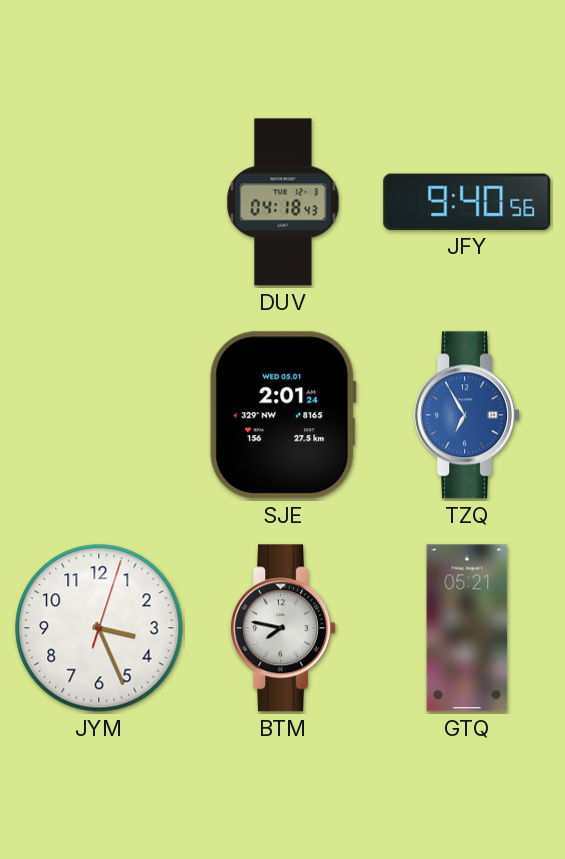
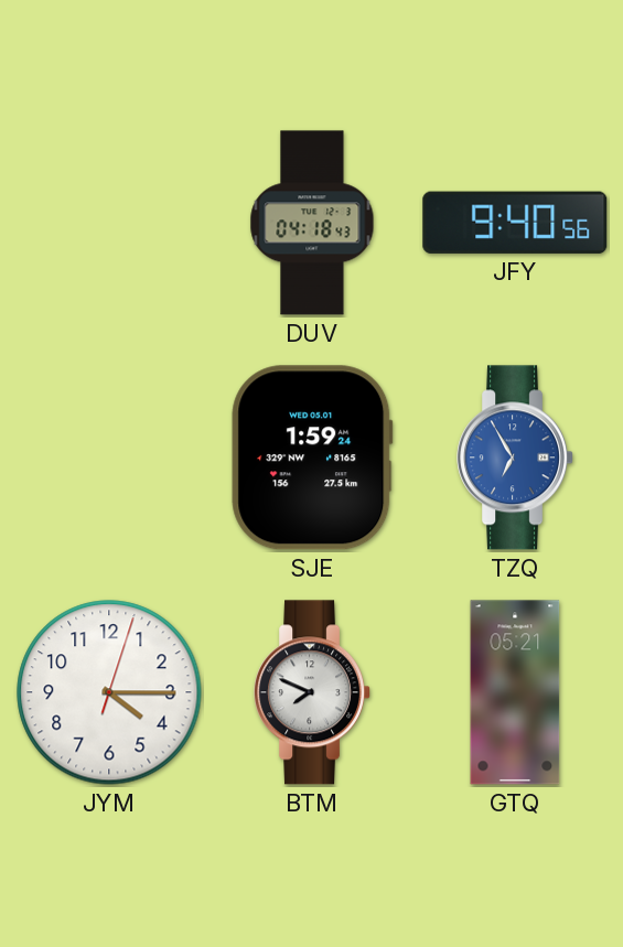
SJE: 2:01 -> 1:59
JYM: 3:26 -> 4:15
BTM: 7:47 -> 7:49
